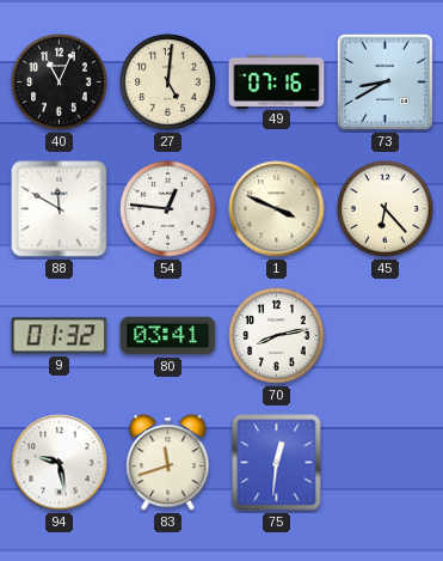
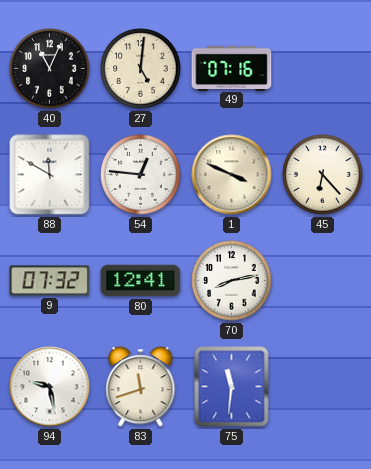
73: 8:40 -> none
9: 01:32 -> 07:32
80: 03:41 -> 12:41
75: 12:31 -> 11:31
